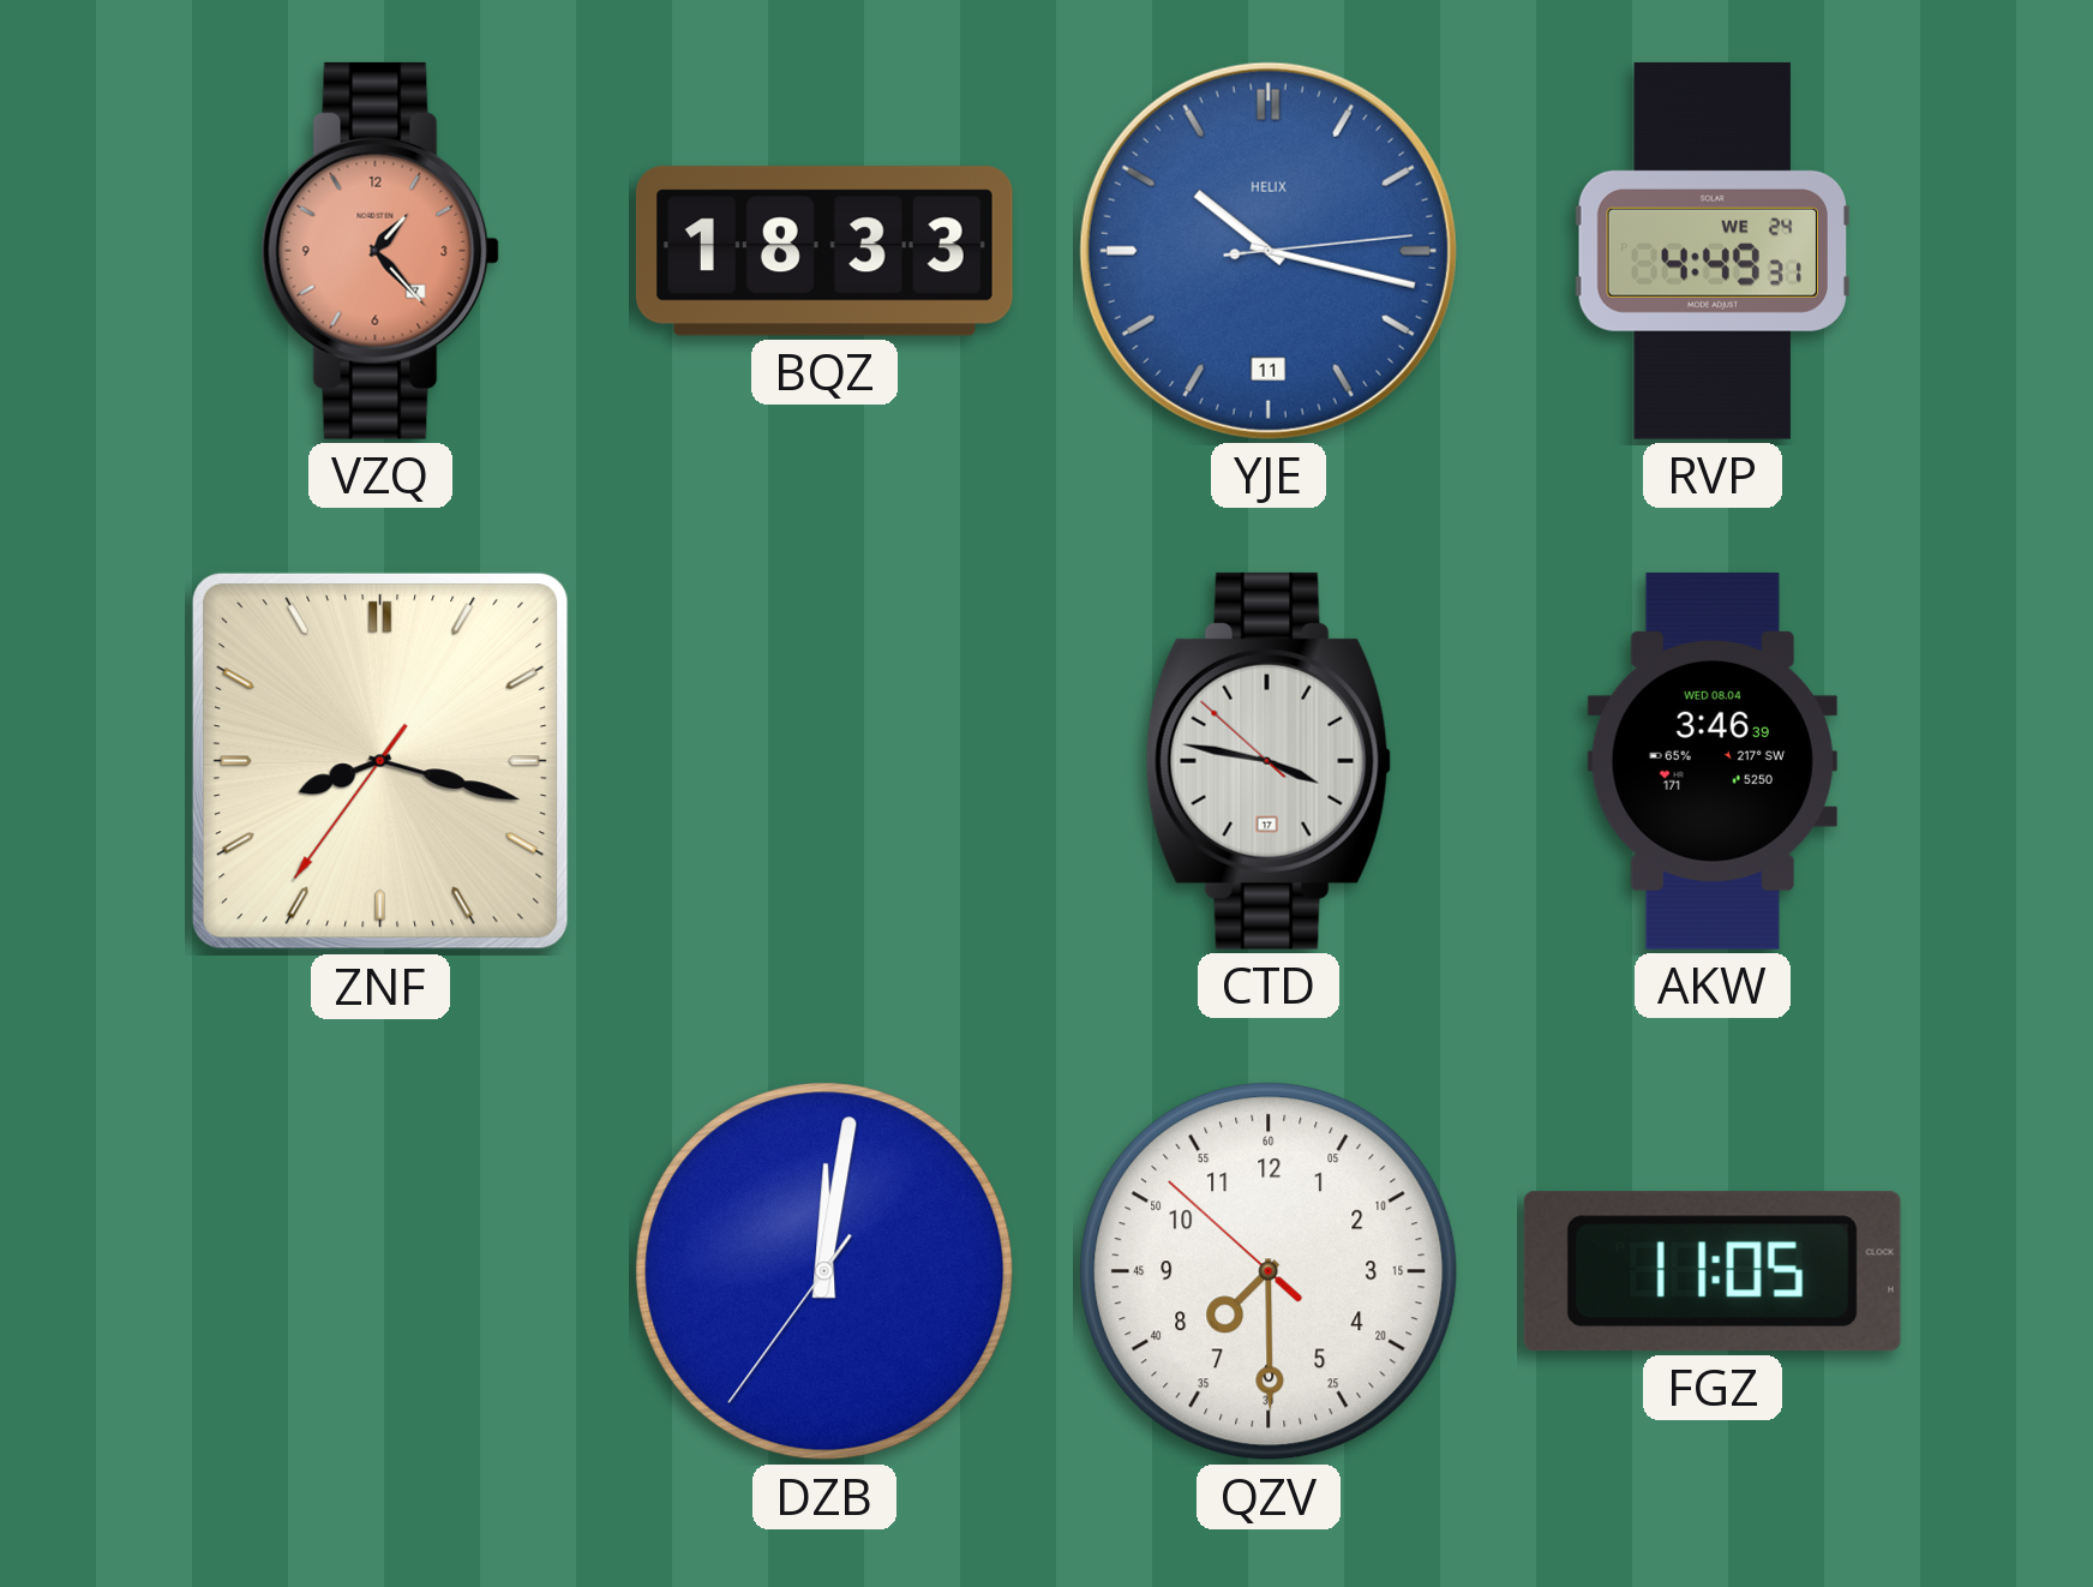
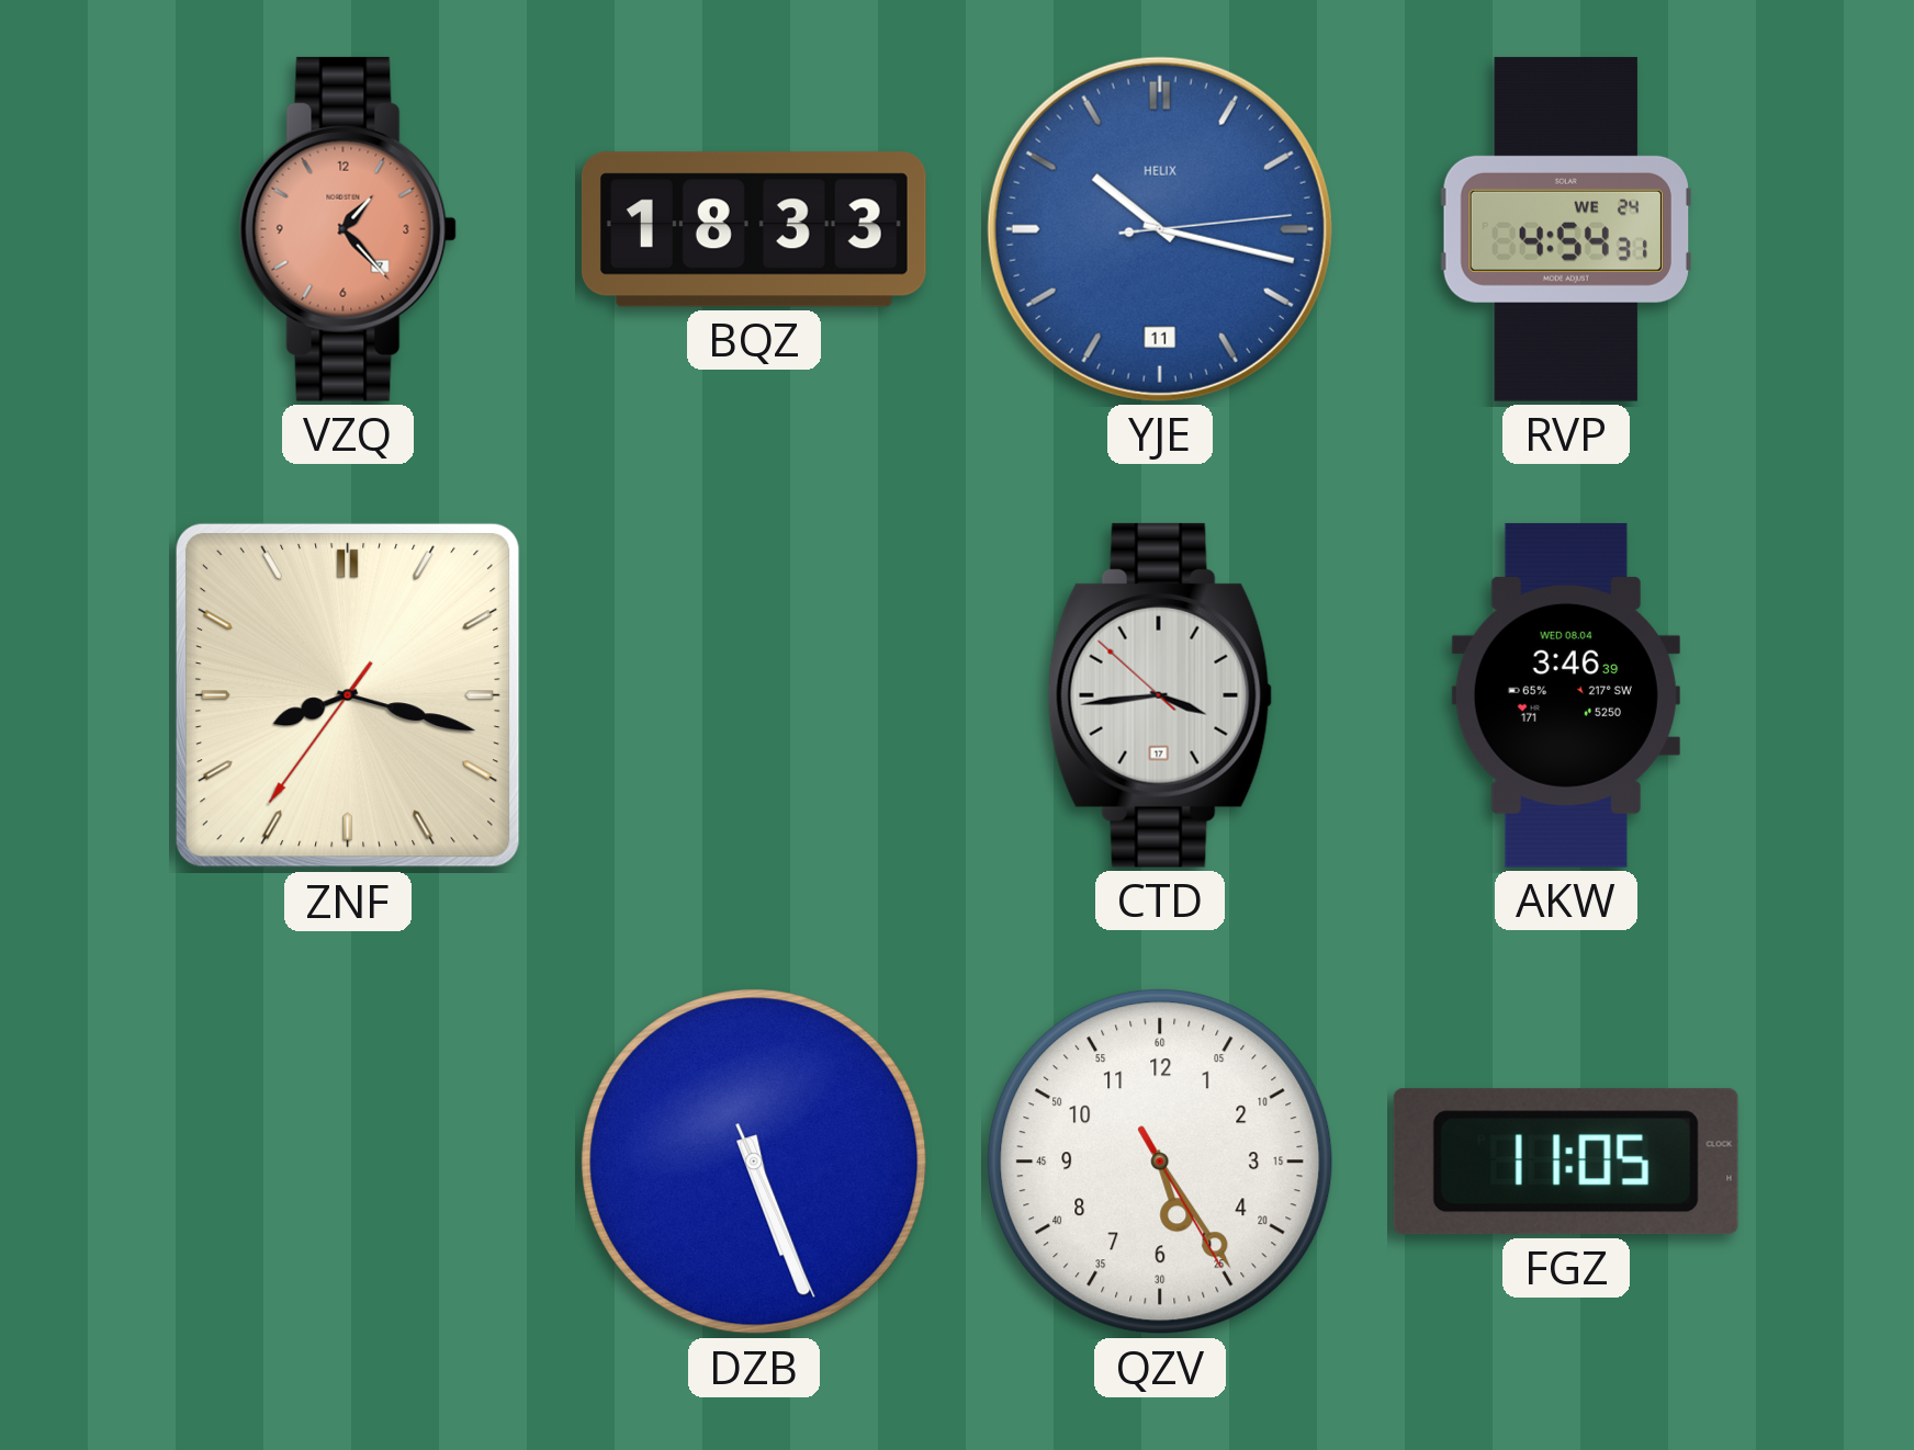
RVP: 4:49 -> 4:54
CTD: 3:46 -> 3:43
DZB: 12:01 -> 5:26
QZV: 7:29 -> 5:24
